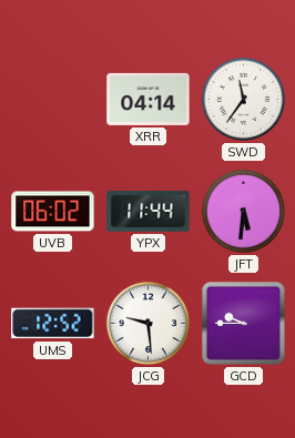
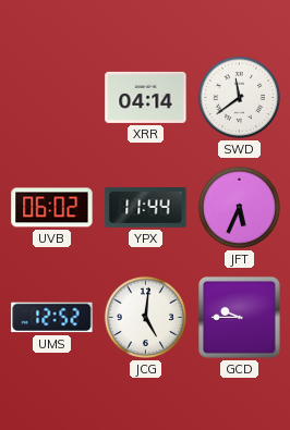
SWD: 11:36 -> 11:39
JFT: 5:31 -> 5:34
JCG: 9:29 -> 5:01
